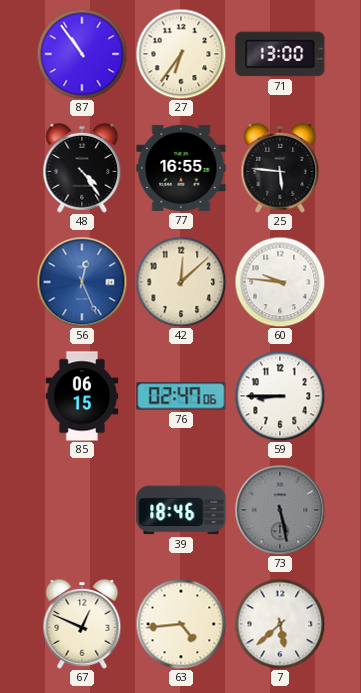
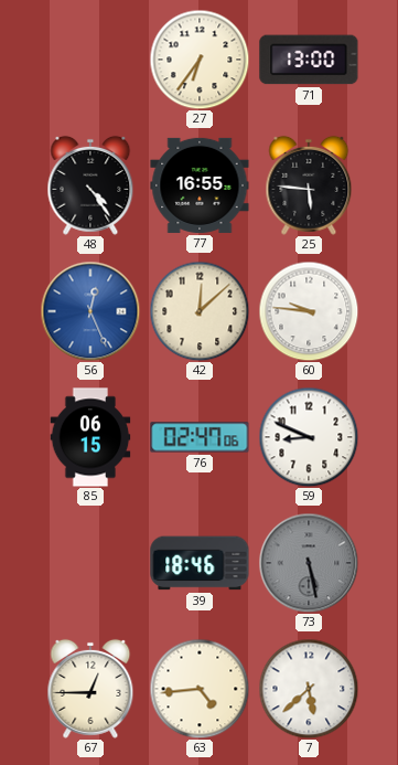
87: 10:54 -> none
59: 8:45 -> 8:49
67: 12:49 -> 12:45
